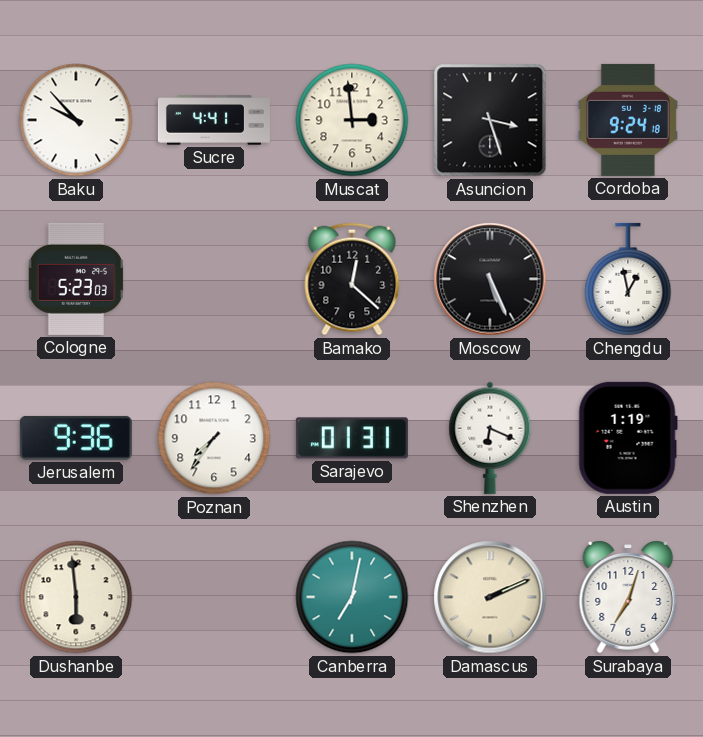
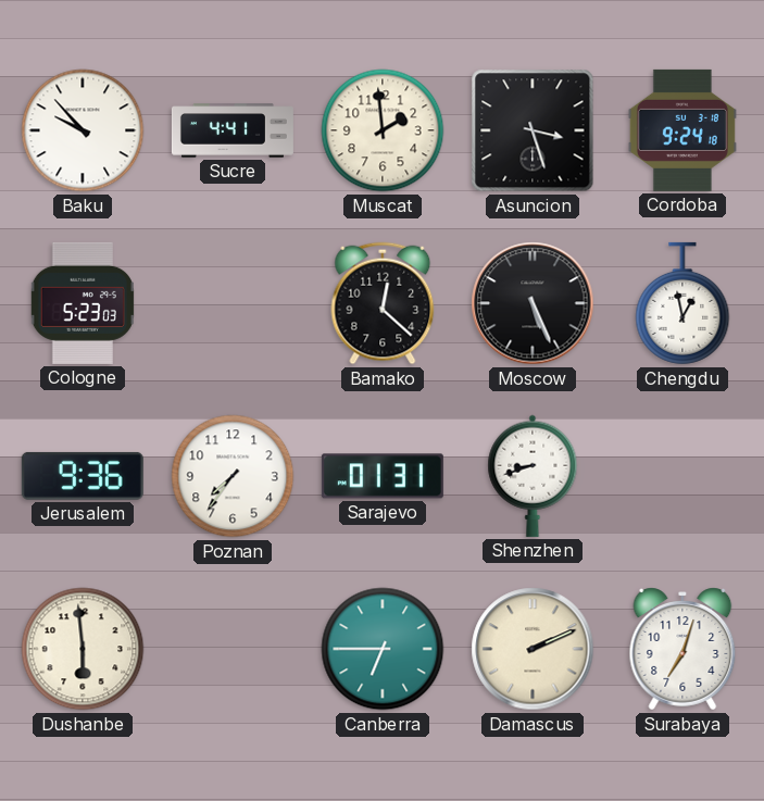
Muscat: 2:59 -> 1:59
Shenzhen: 6:19 -> 8:42
Austin: 1:19 -> none
Canberra: 7:02 -> 6:45
